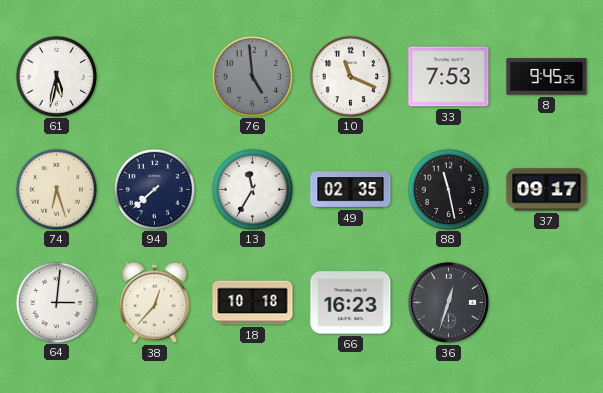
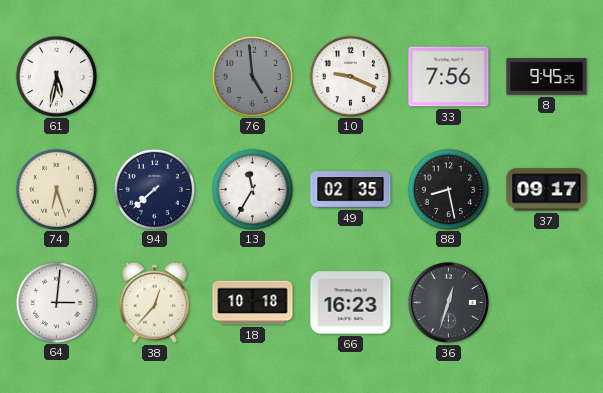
10: 11:19 -> 9:19
33: 7:53 -> 7:56
88: 11:28 -> 8:28
